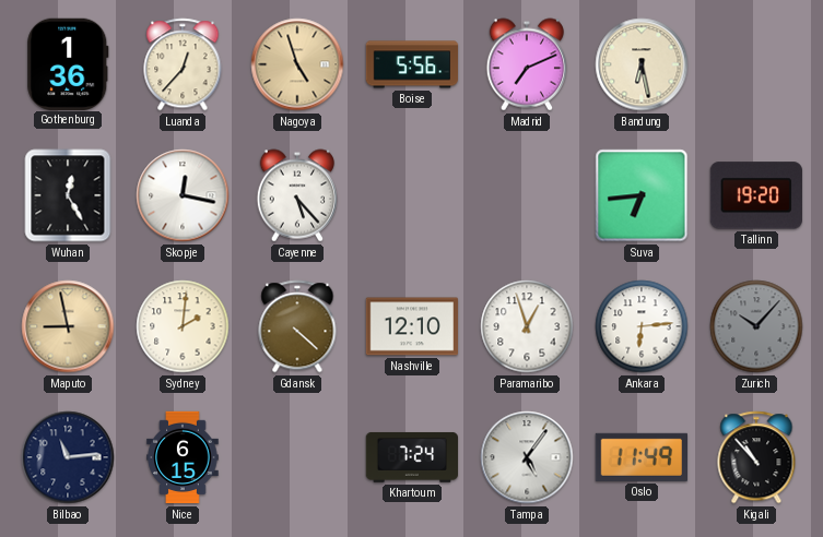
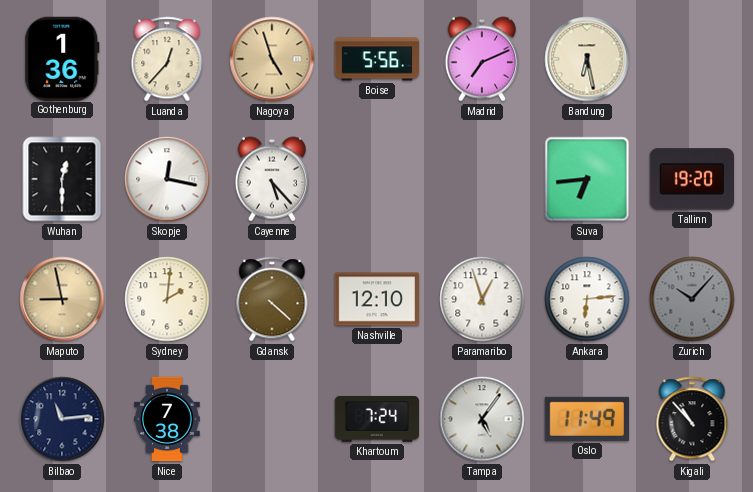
Wuhan: 12:25 -> 12:30
Nice: 6:15 -> 7:38
